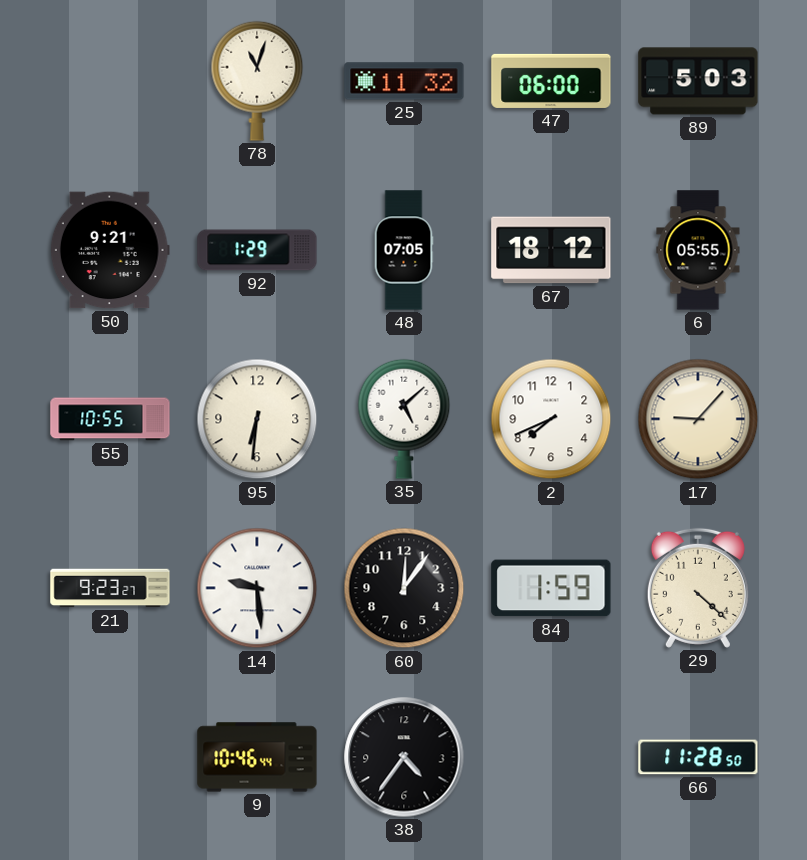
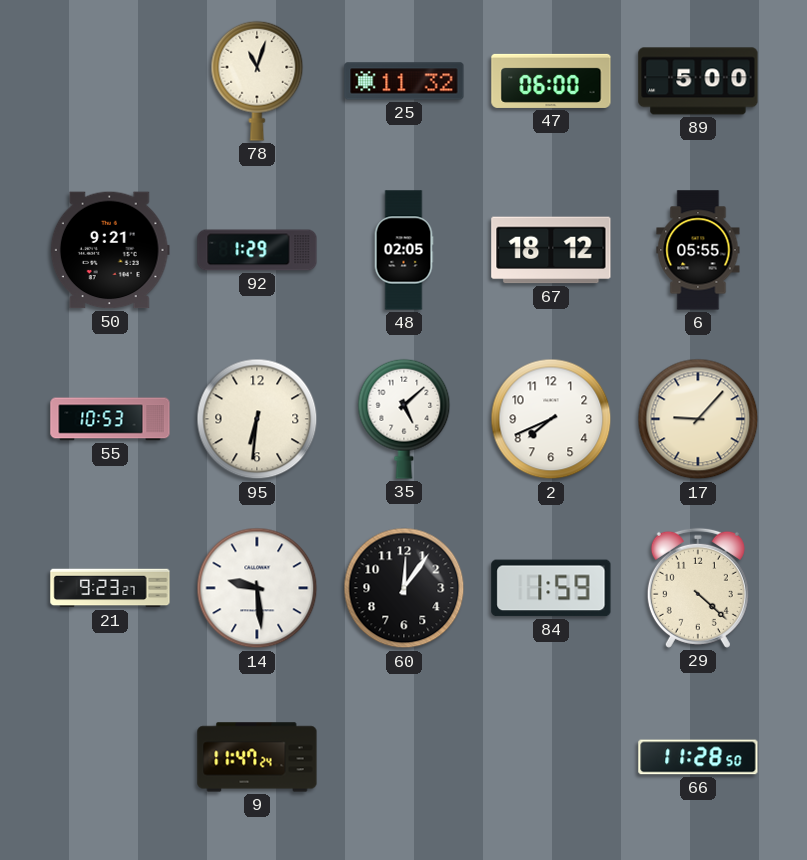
89: 5:03 -> 5:00
48: 07:05 -> 02:05
55: 10:55 -> 10:53
9: 10:46 -> 11:47
38: 4:36 -> none
